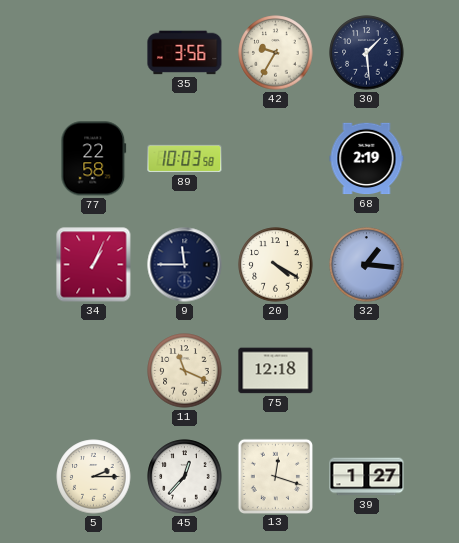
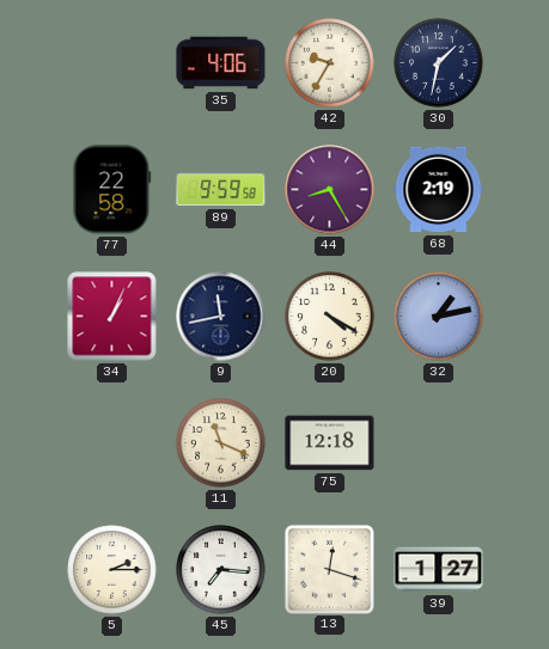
35: 3:56 -> 4:06
30: 1:29 -> 1:32
89: 10:03 -> 9:59
44: none -> 8:25
9: 11:45 -> 11:43
32: 1:16 -> 1:13
45: 12:37 -> 7:16
